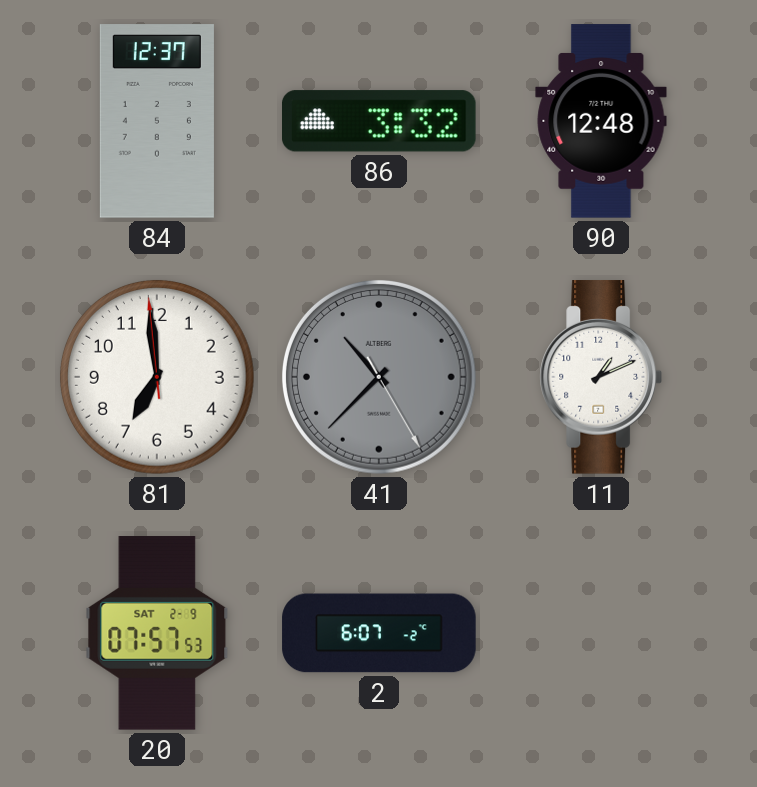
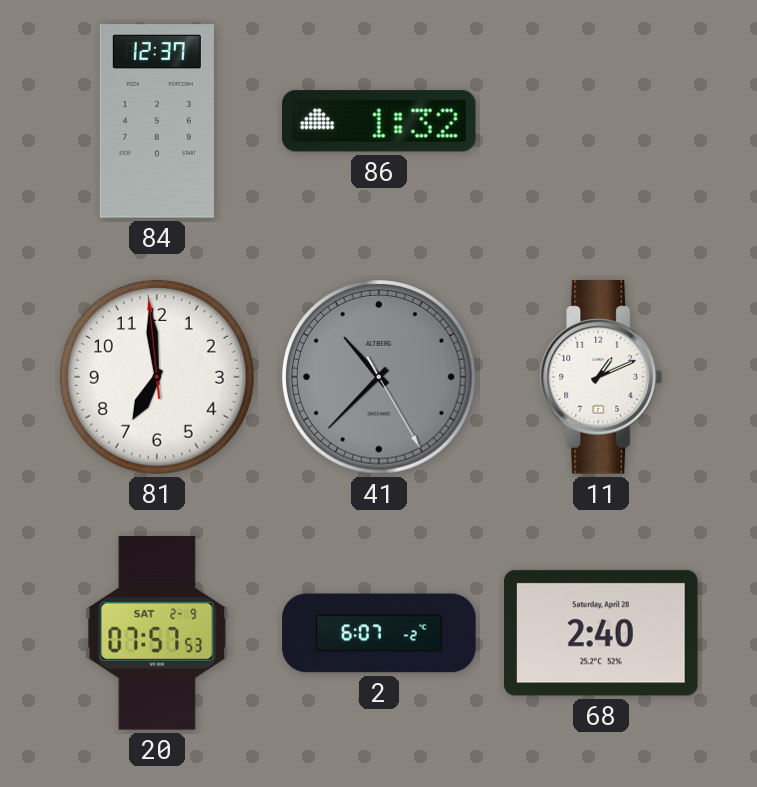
86: 3:32 -> 1:32
90: 12:48 -> none
68: none -> 2:40
